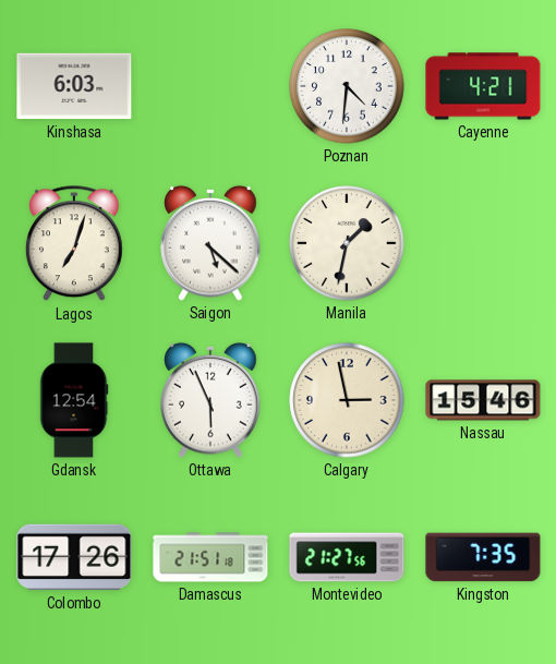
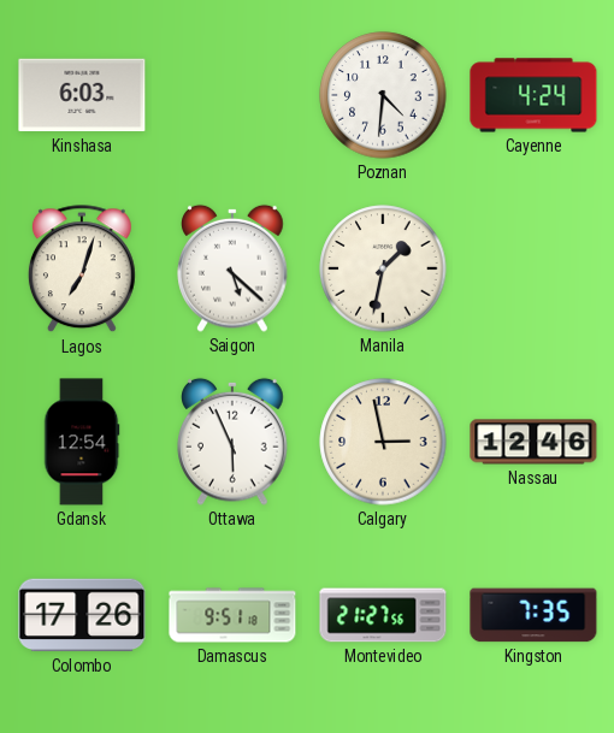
Cayenne: 4:21 -> 4:24
Nassau: 15:46 -> 12:46
Damascus: 21:51 -> 9:51
